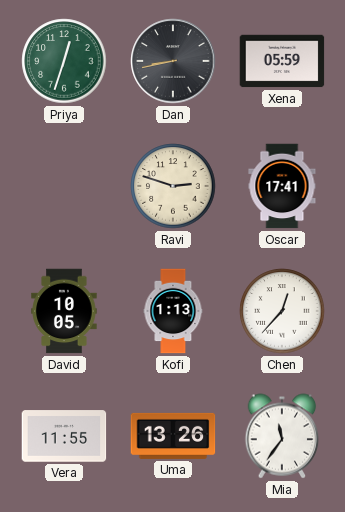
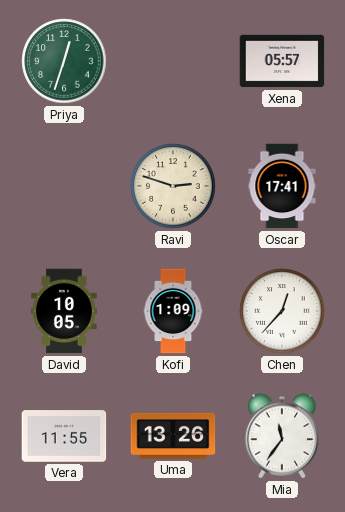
Dan: 8:43 -> none
Xena: 05:59 -> 05:57
Kofi: 1:13 -> 1:09
